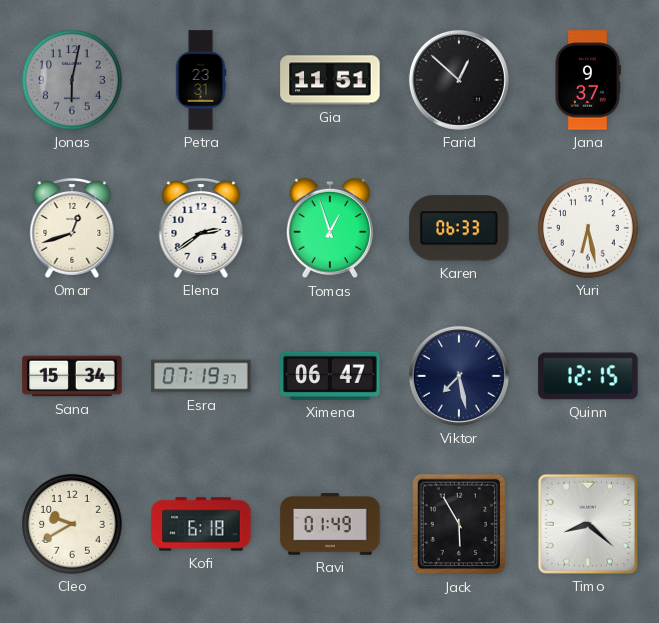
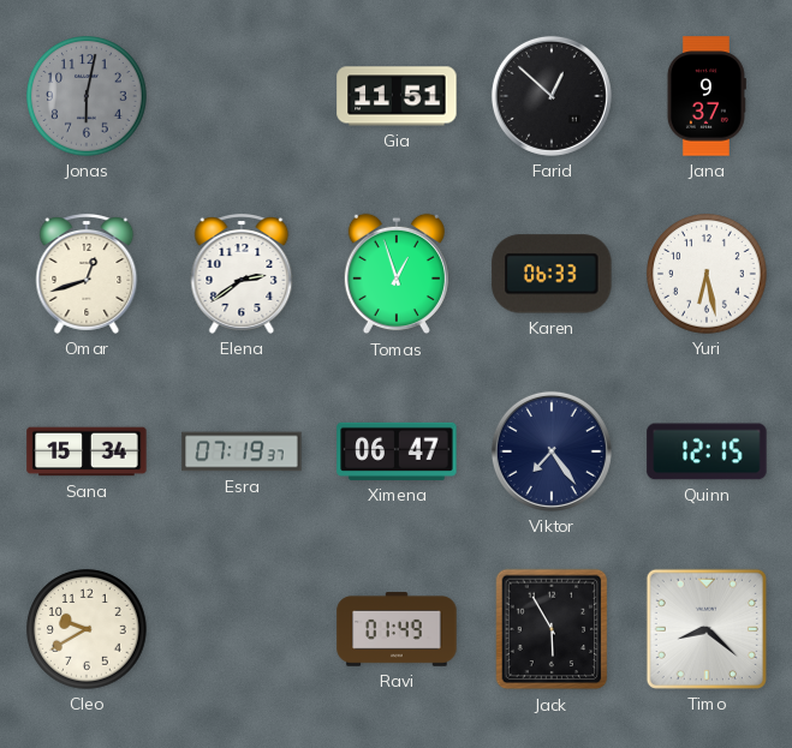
Petra: 23:31 -> none
Viktor: 7:28 -> 7:24
Kofi: 6:18 -> none
